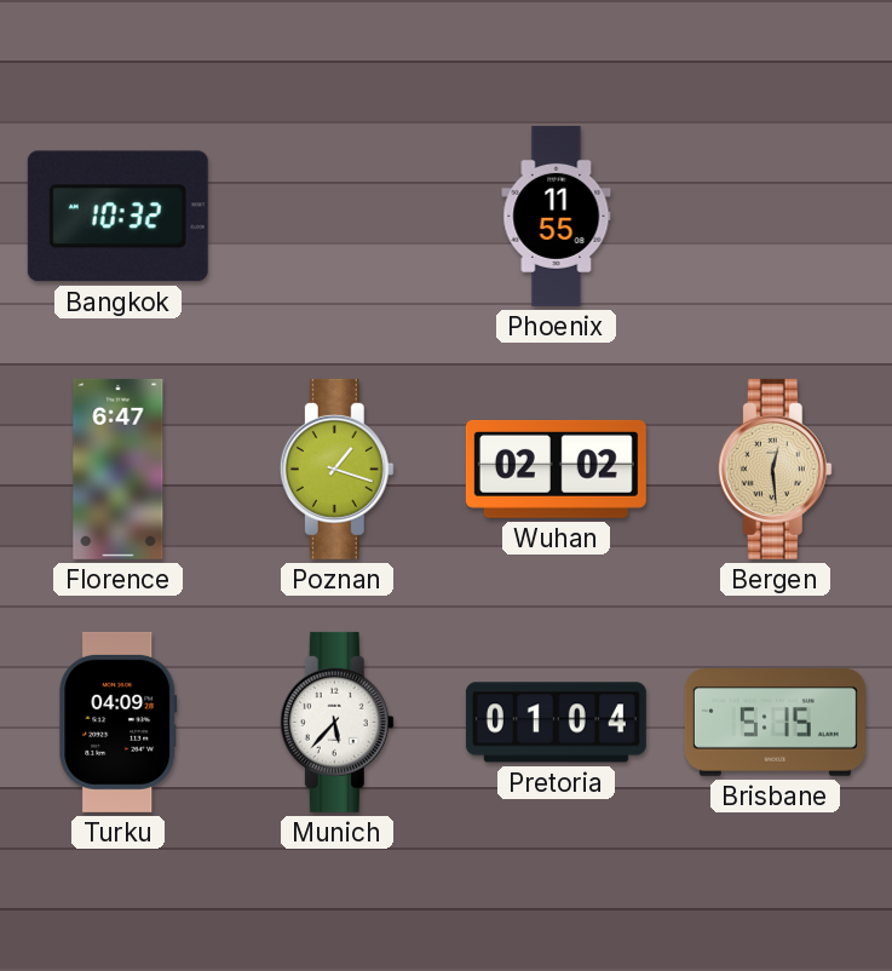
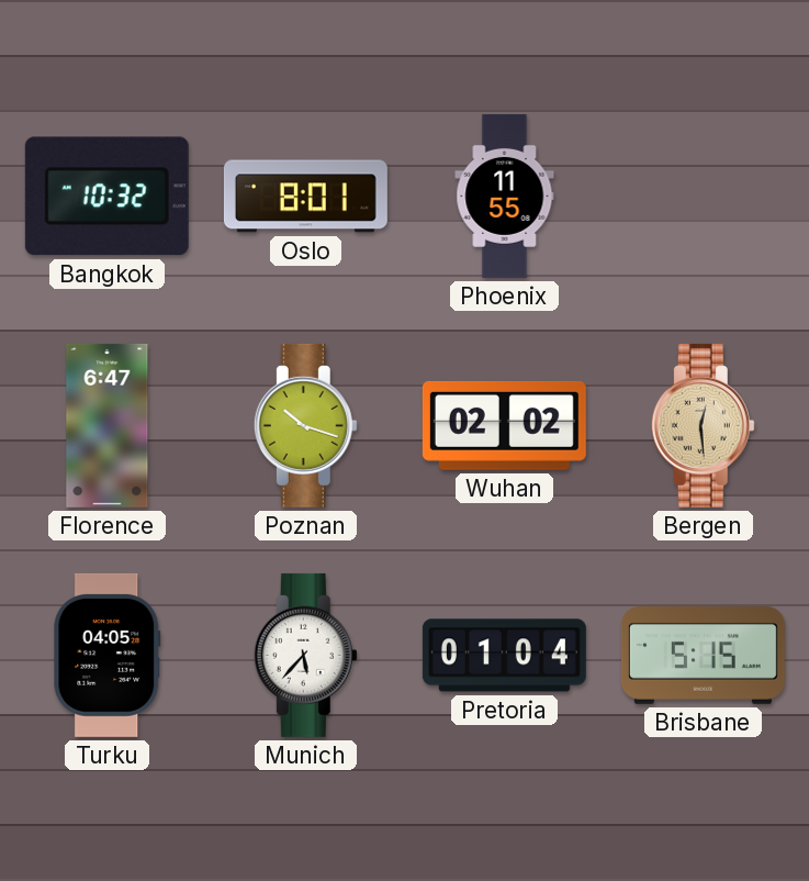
Oslo: none -> 8:01
Poznan: 1:18 -> 10:18
Turku: 04:09 -> 04:05
